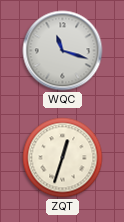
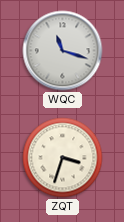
ZQT: 12:33 -> 3:33
